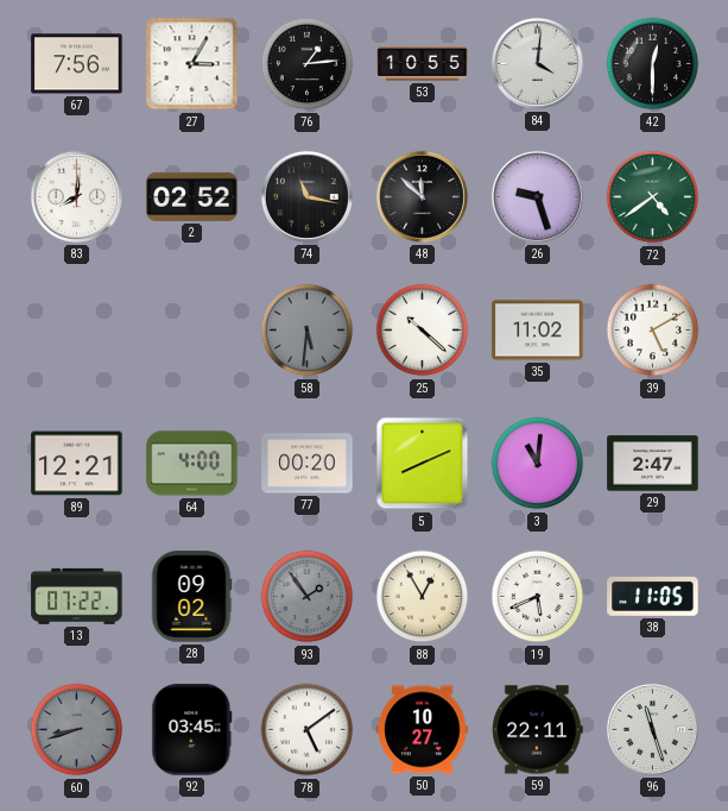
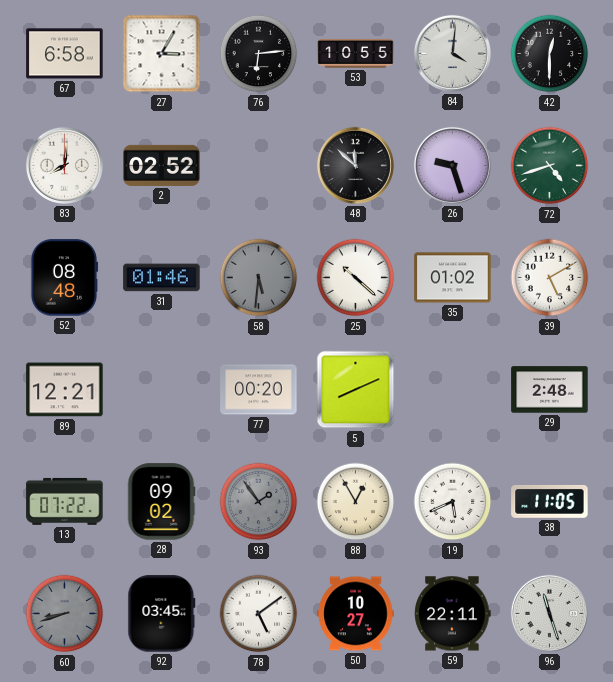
67: 7:56 -> 6:58
76: 1:14 -> 6:14
74: 11:17 -> none
72: 4:39 -> 4:42
52: none -> 08:48
31: none -> 01:46
35: 11:02 -> 01:02
64: 4:00 -> none
3: 11:01 -> none
29: 2:47 -> 2:48
